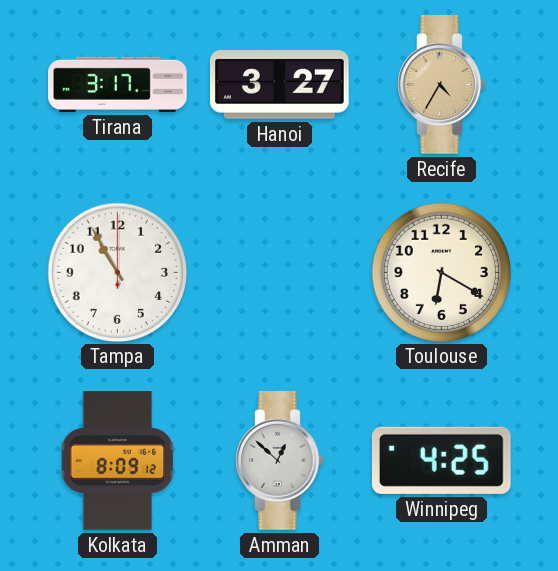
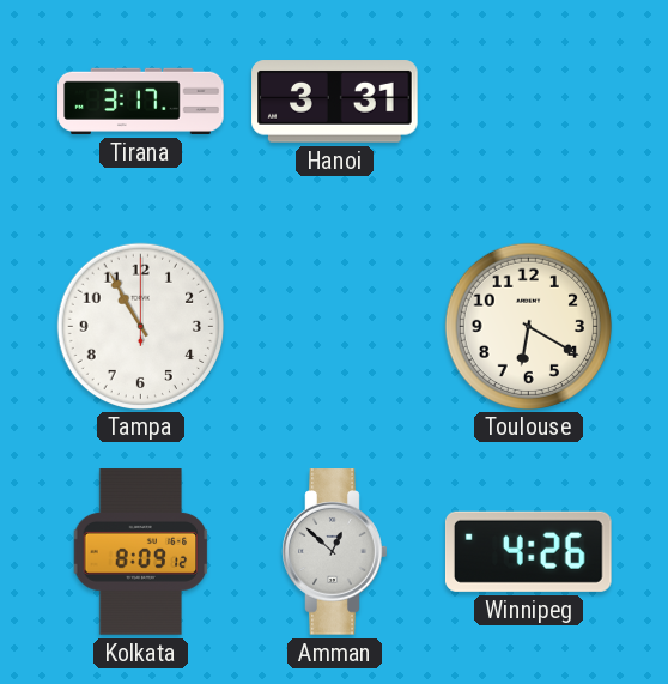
Hanoi: 3:27 -> 3:31
Recife: 4:35 -> none
Winnipeg: 4:25 -> 4:26
